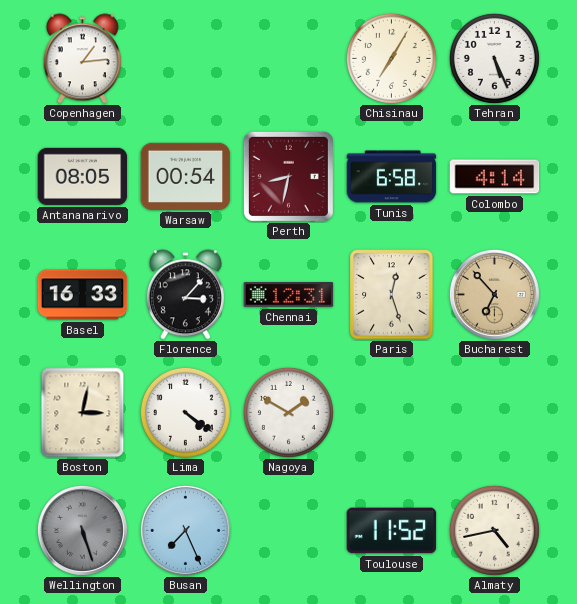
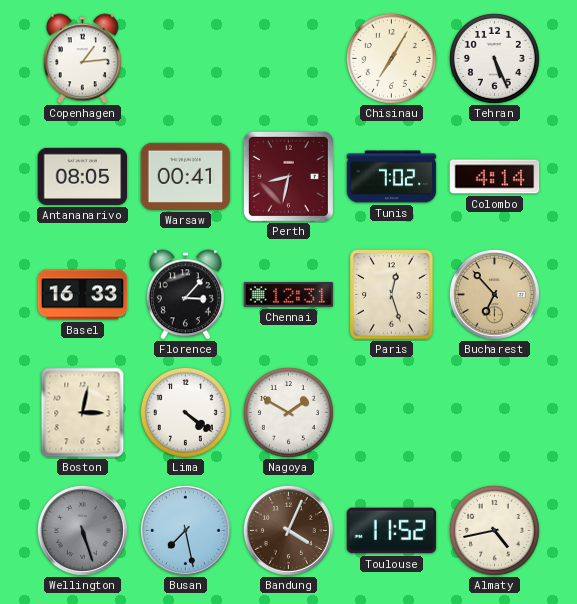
Warsaw: 00:54 -> 00:41
Tunis: 6:58 -> 7:02
Busan: 7:26 -> 7:28
Bandung: none -> 4:04
